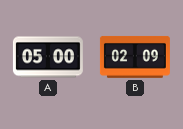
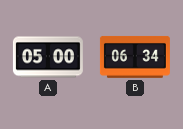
B: 02:09 -> 06:34
